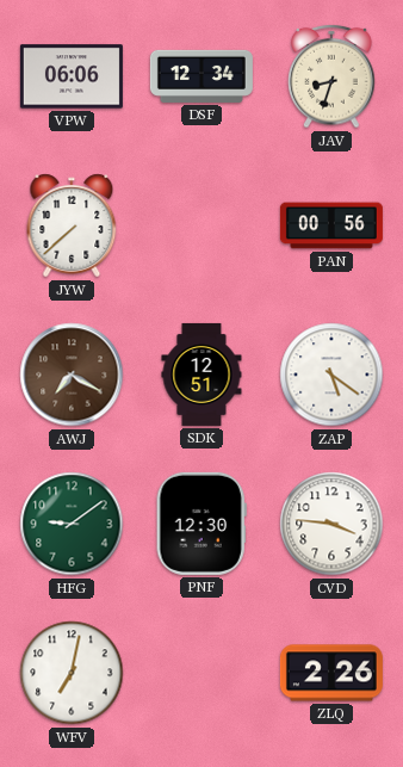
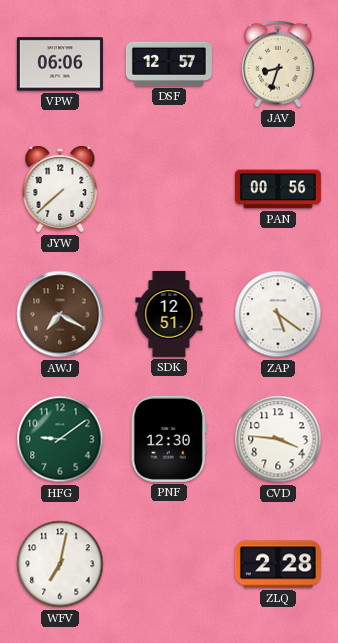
DSF: 12:34 -> 12:57
ZLQ: 2:26 -> 2:28
